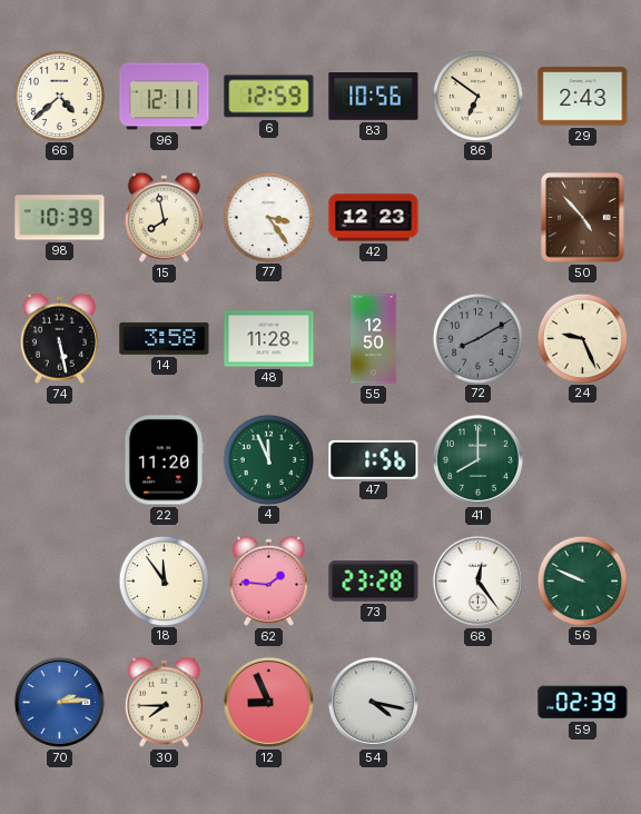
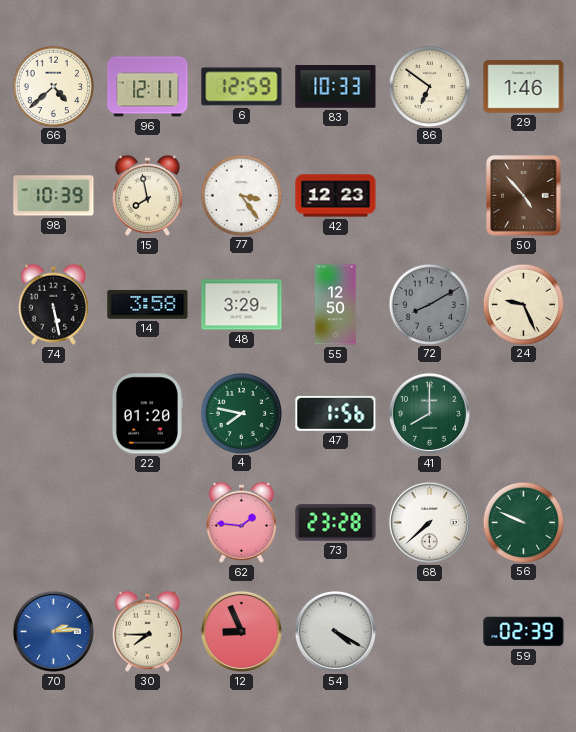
83: 10:56 -> 10:33
29: 2:43 -> 1:46
48: 11:28 -> 3:29
22: 11:20 -> 01:20
4: 11:56 -> 7:47
18: 11:54 -> none
68: 12:24 -> 7:38
54: 4:17 -> 4:20
